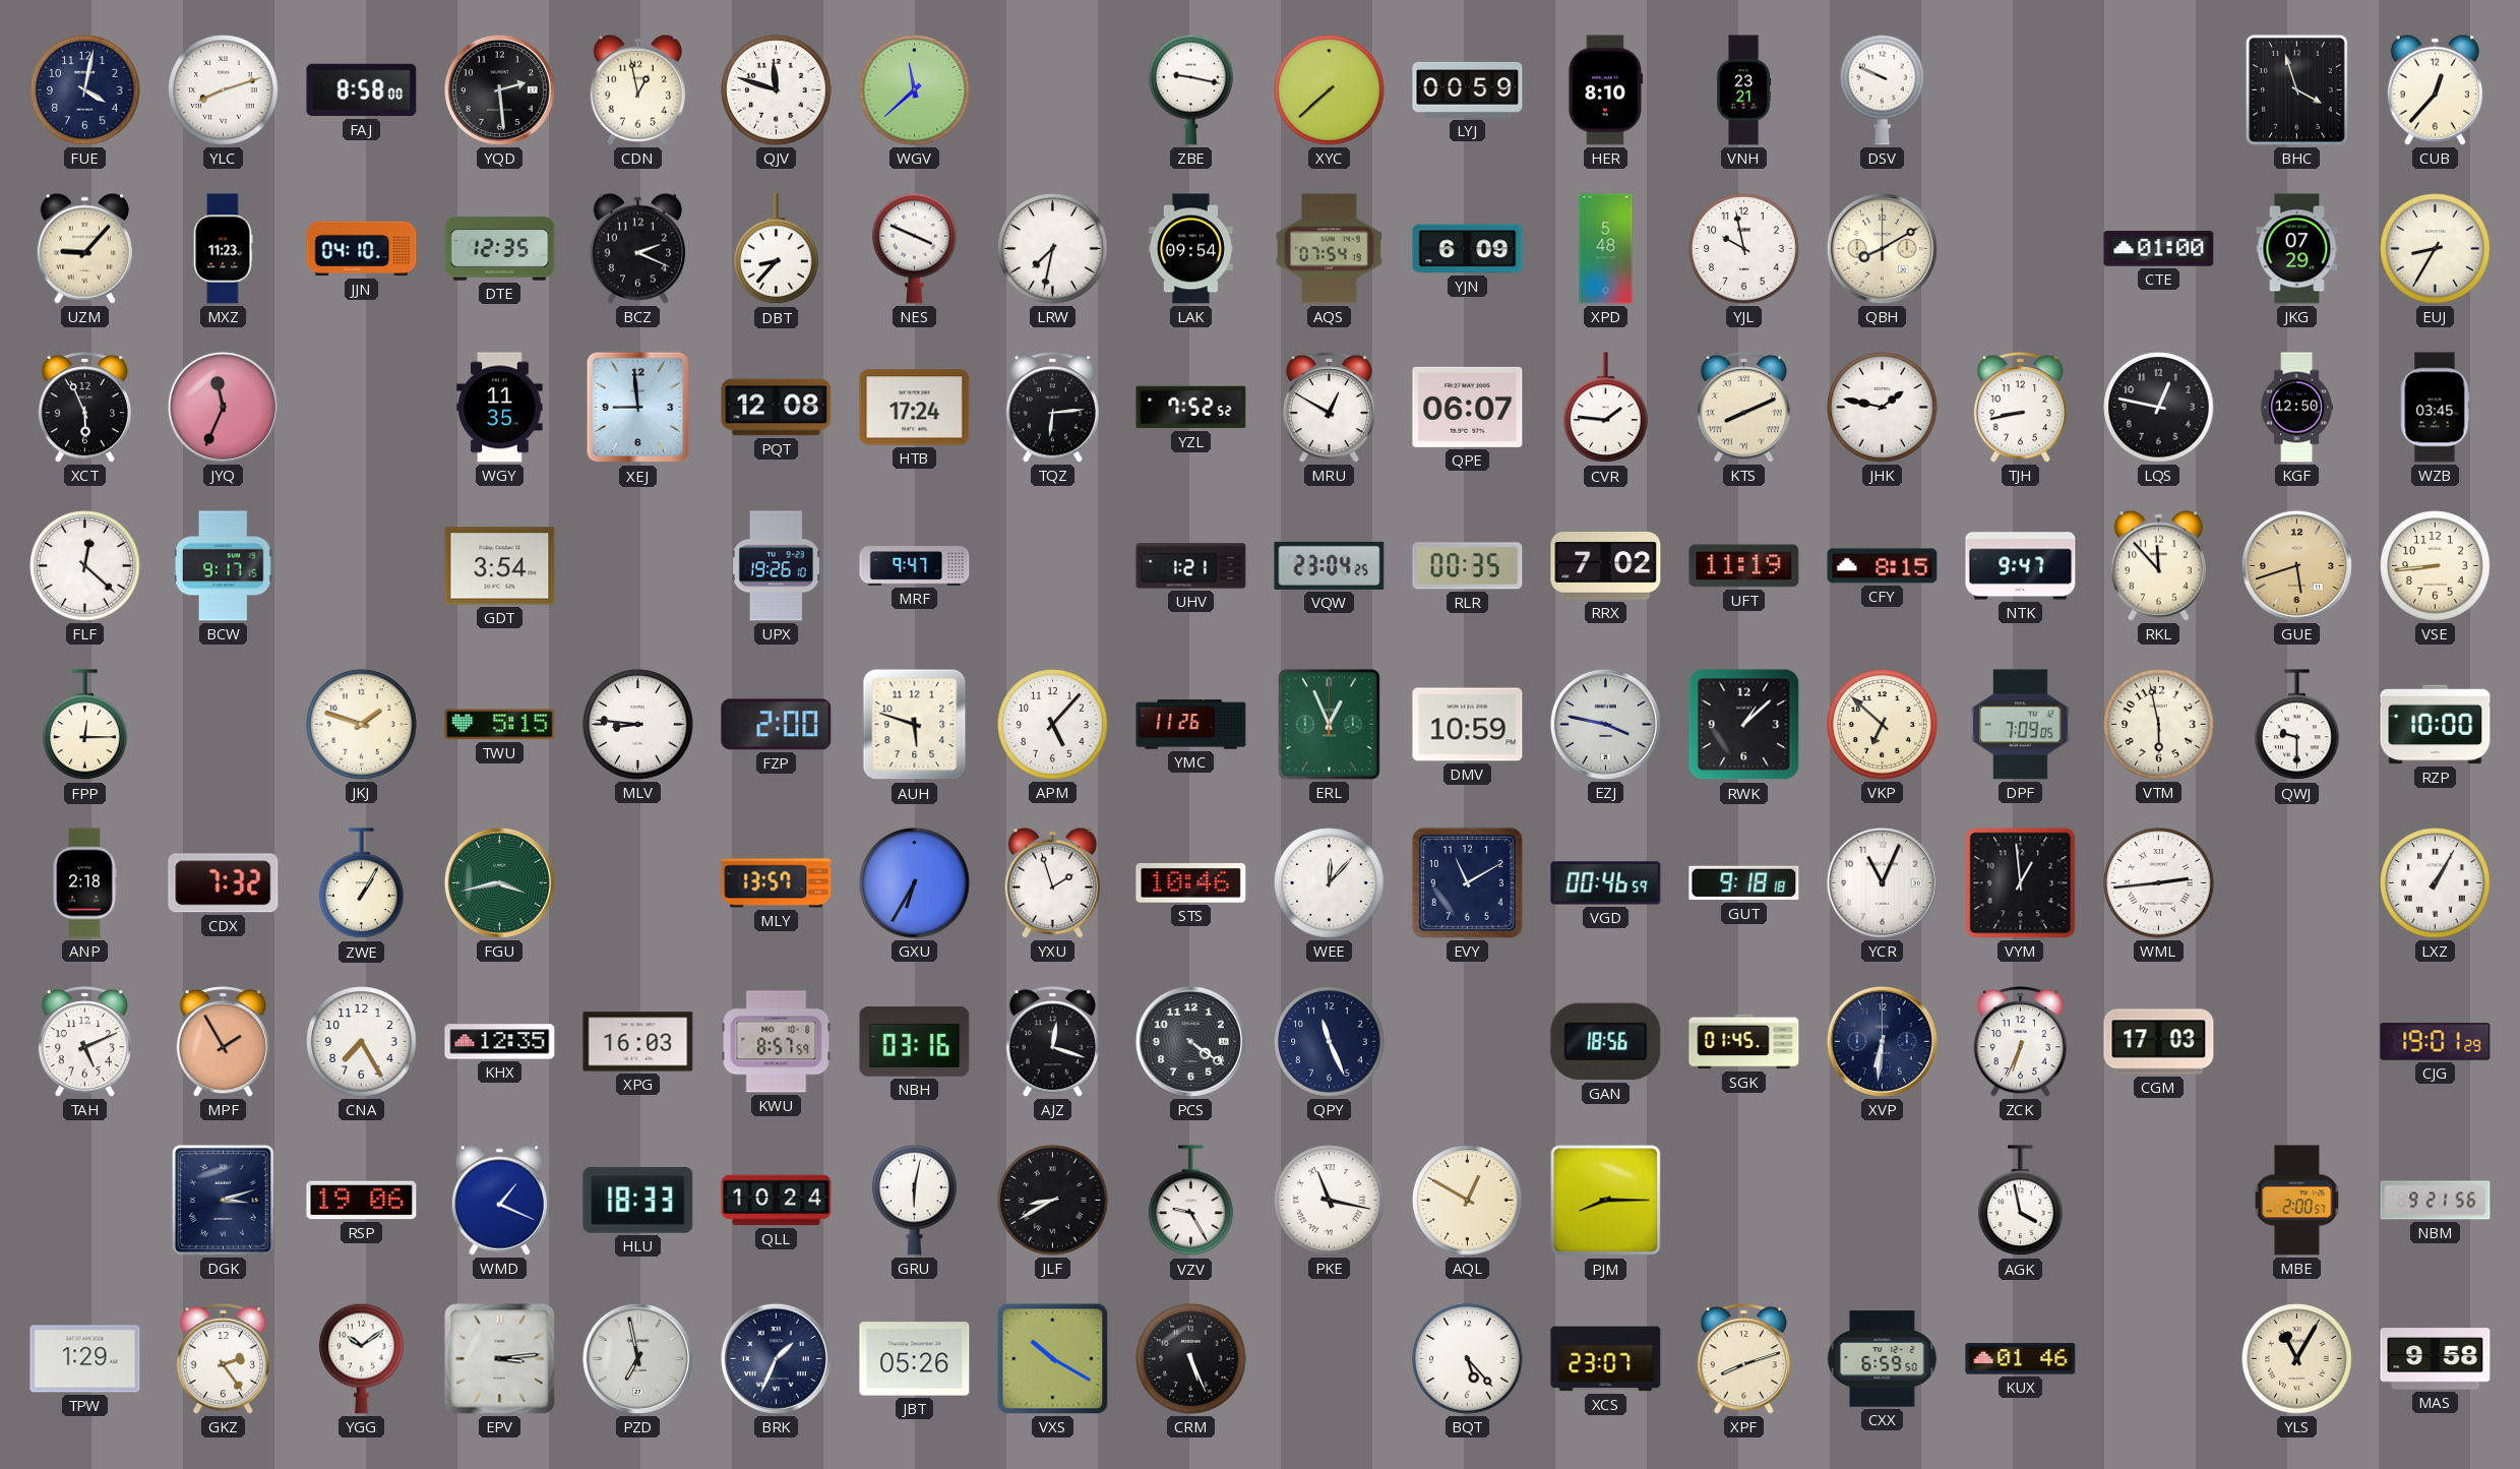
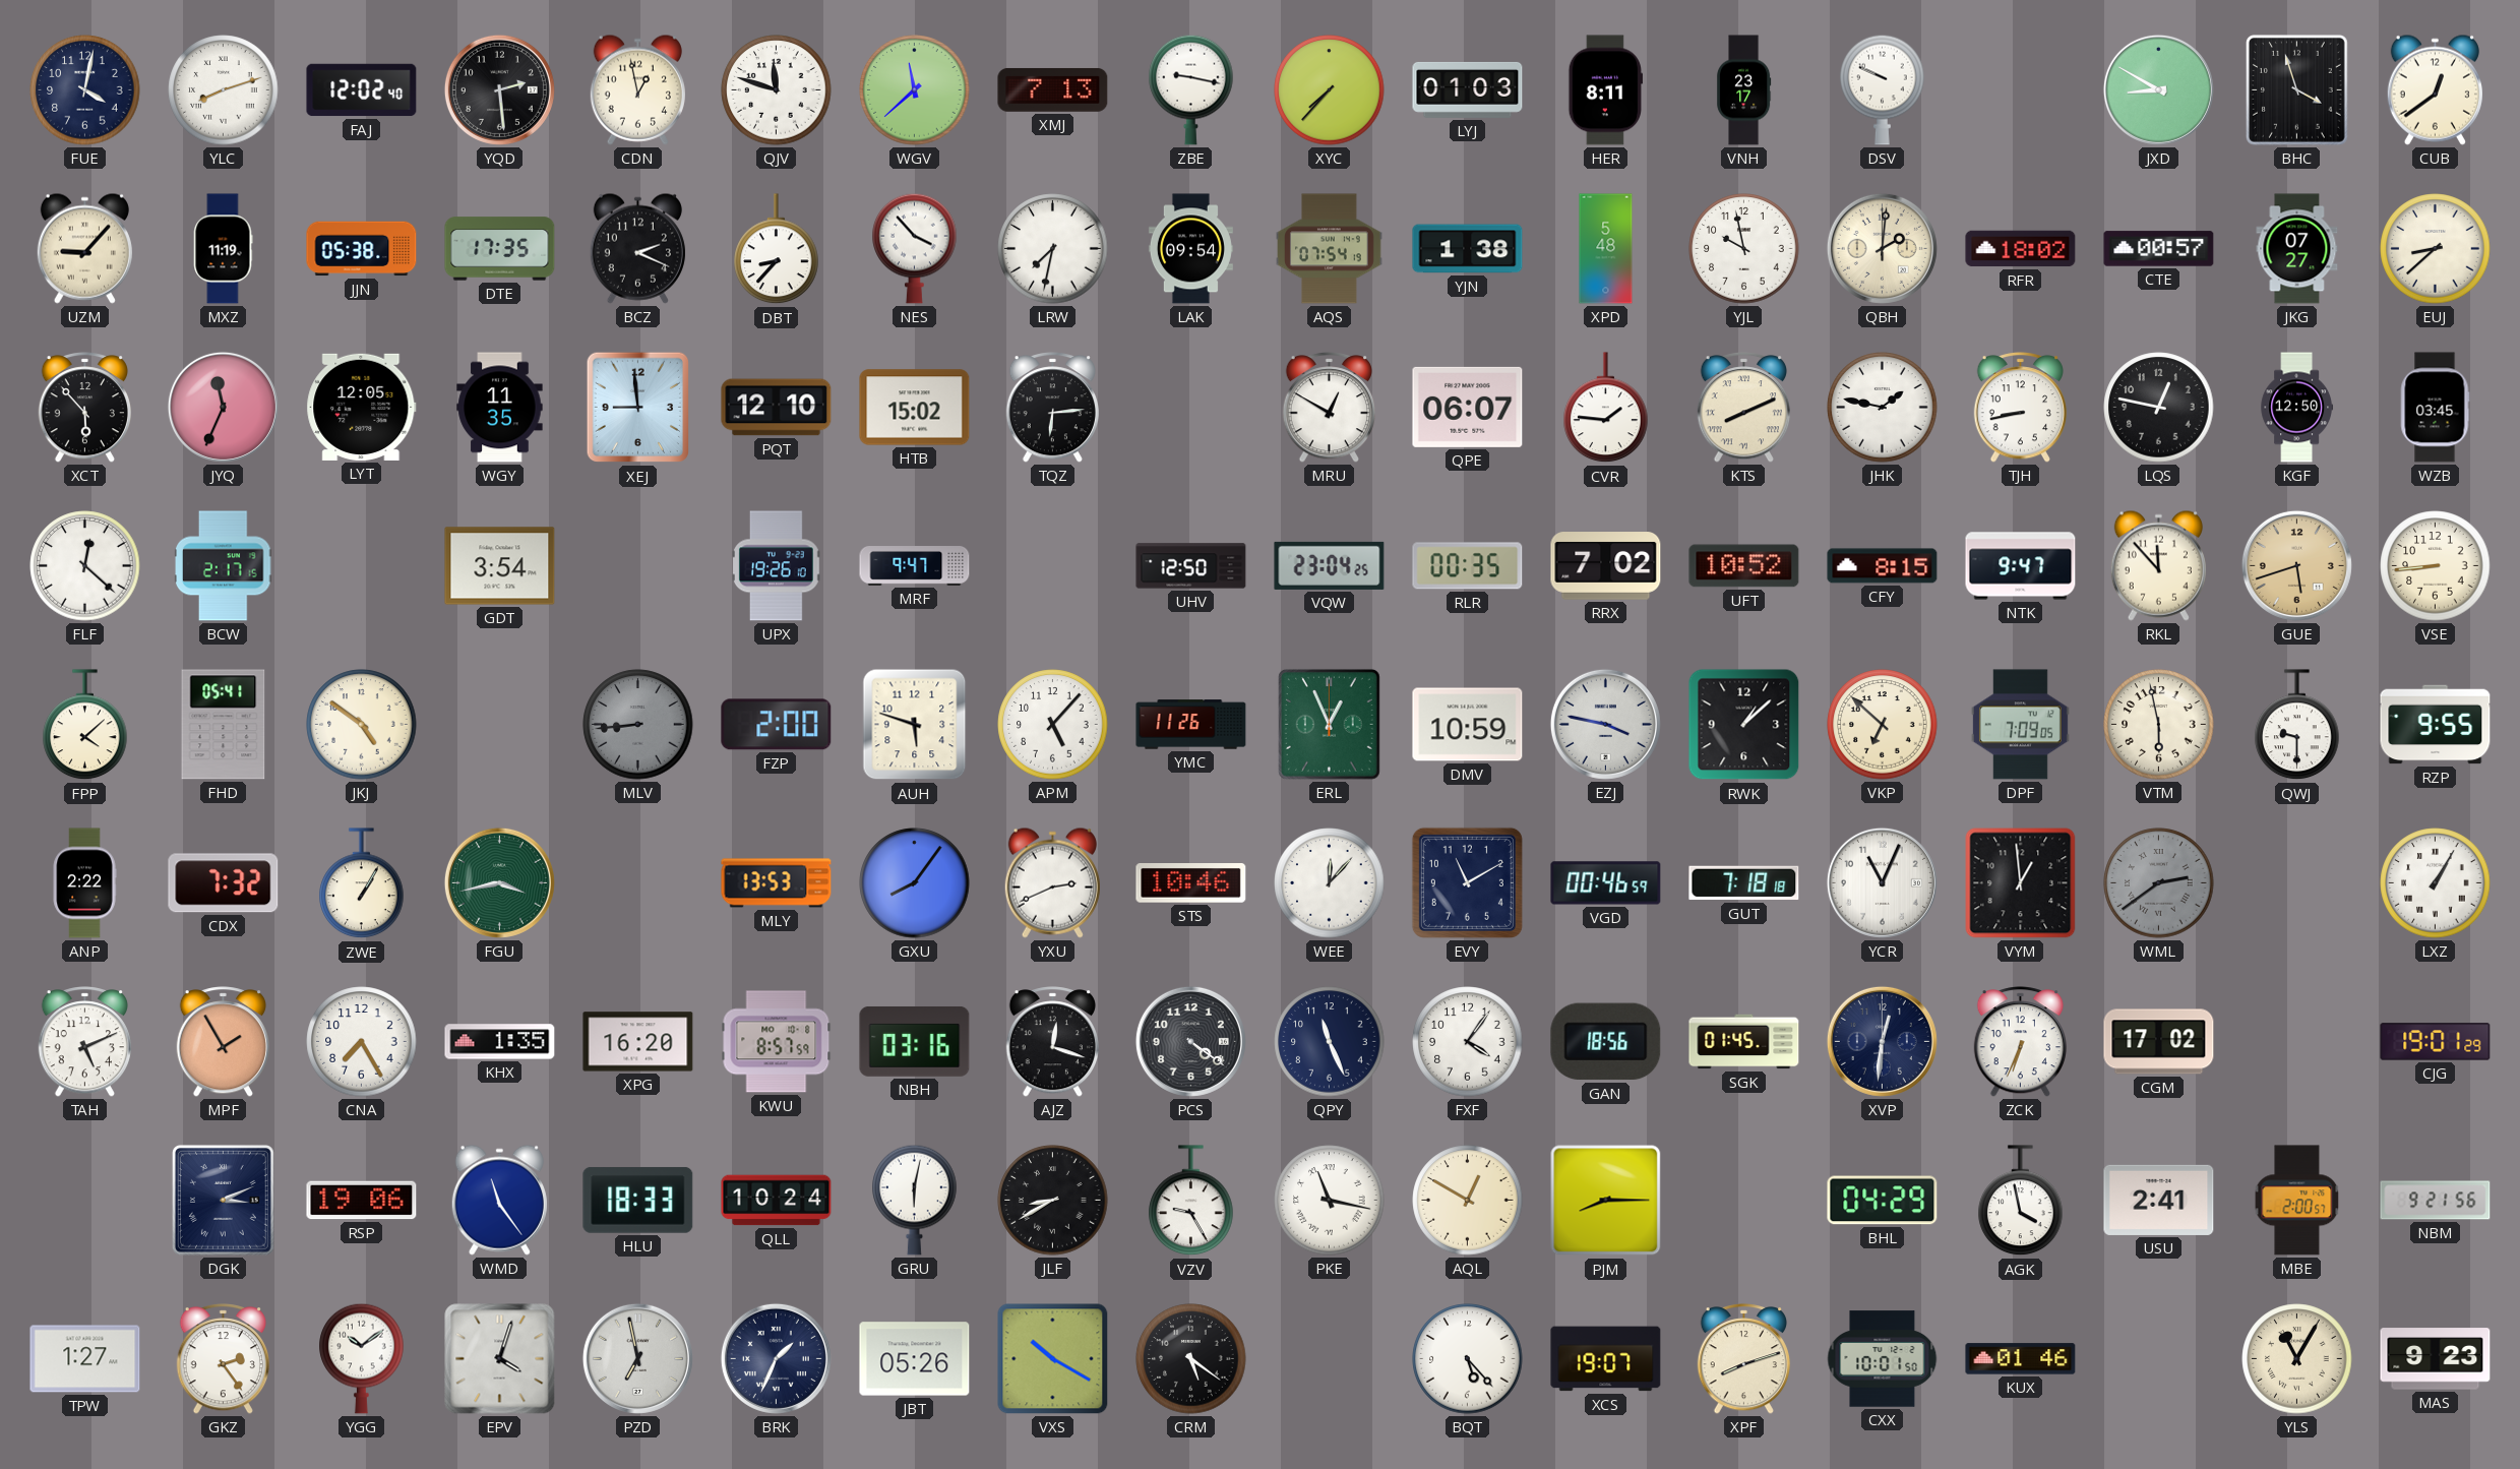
FAJ: 8:58 -> 12:02
XMJ: none -> 7:13
XYC: 7:38 -> 7:37
LYJ: 00:59 -> 01:03
HER: 8:10 -> 8:11
VNH: 23:21 -> 23:17
JXD: none -> 8:50
CUB: 12:37 -> 12:39
MXZ: 11:23 -> 11:19
JJN: 04:10 -> 05:38
DTE: 12:35 -> 17:35
NES: 3:49 -> 3:53
YJN: 6:09 -> 1:38
QBH: 8:10 -> 2:01
RFR: none -> 18:02
CTE: 01:00 -> 00:57
JKG: 07:29 -> 07:27
EUJ: 8:35 -> 8:38
XCT: 5:56 -> 5:53
LYT: none -> 12:05
PQT: 12:08 -> 12:10
HTB: 17:24 -> 15:02
YZL: 7:52 -> none
BCW: 9:17 -> 2:17
UHV: 1:21 -> 12:50
UFT: 11:19 -> 10:52
FPP: 12:15 -> 4:08
FHD: none -> 05:41
JKJ: 1:48 -> 4:51
TWU: 5:15 -> none
MLV: 8:46 -> 8:44
MLV dial: white -> grey
RZP: 10:00 -> 9:55
ANP: 2:18 -> 2:22
MLY: 13:57 -> 13:53
GXU: 6:35 -> 8:06
YXU: 1:57 -> 2:41
GUT: 9:18 -> 7:18
WML: 2:44 -> 2:39
WML dial: white -> grey
KHX: 12:35 -> 1:35
XPG: 16:03 -> 16:20
FXF: none -> 4:06
XVP: 6:31 -> 12:31
CGM: 17:03 -> 17:02
DGK: 3:12 -> 3:11
WMD: 1:19 -> 11:24
BHL: none -> 04:29
USU: none -> 2:41
TPW: 1:29 -> 1:27
EPV: 3:14 -> 4:03
CRM: 5:26 -> 5:21
XCS: 23:07 -> 19:07
CXX: 6:59 -> 10:01
MAS: 9:58 -> 9:23
